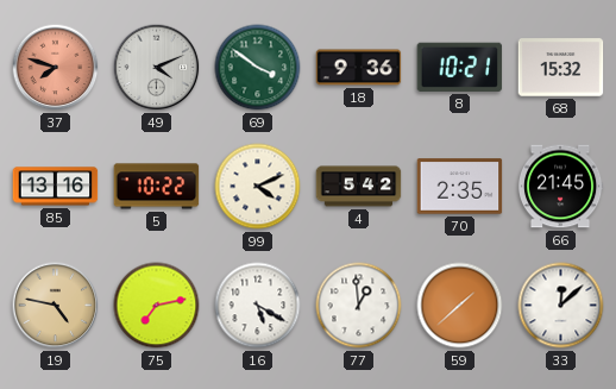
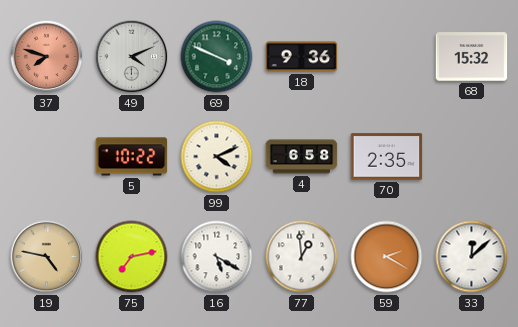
69: 3:51 -> 3:49
8: 10:21 -> none
85: 13:16 -> none
4: 5:42 -> 6:58
66: 21:45 -> none
59: 1:38 -> 2:20
